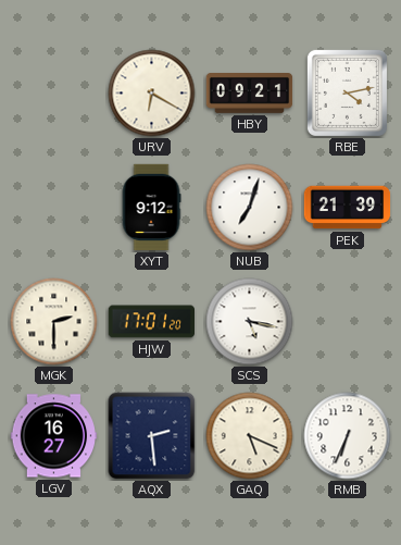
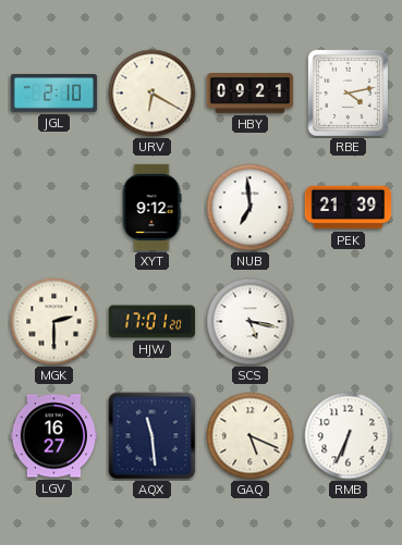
JGL: none -> 2:10
NUB: 7:03 -> 6:59
AQX: 2:29 -> 11:29
